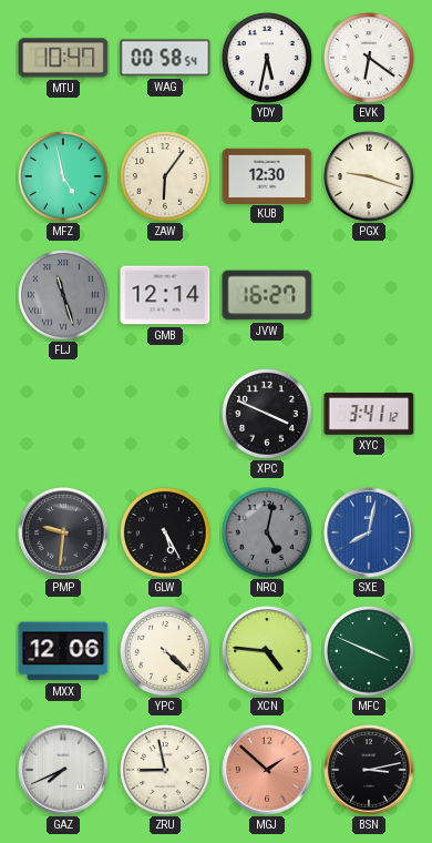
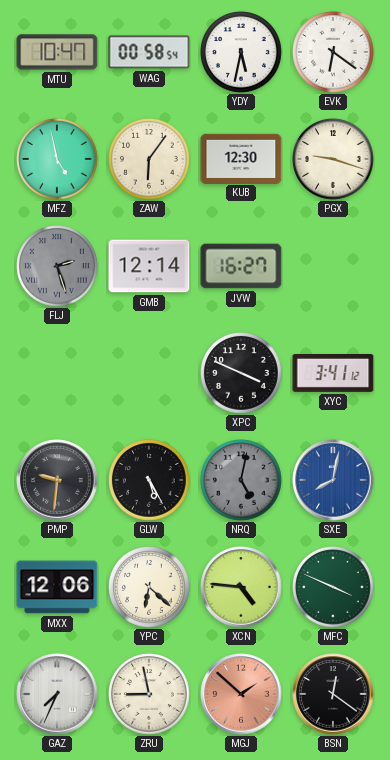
FLJ: 11:27 -> 2:27
YPC: 4:22 -> 6:22
GAZ: 7:41 -> 7:34
BSN: 3:13 -> 12:21
